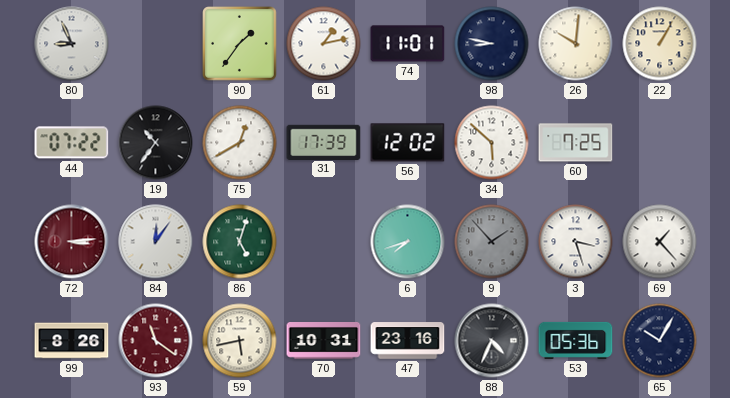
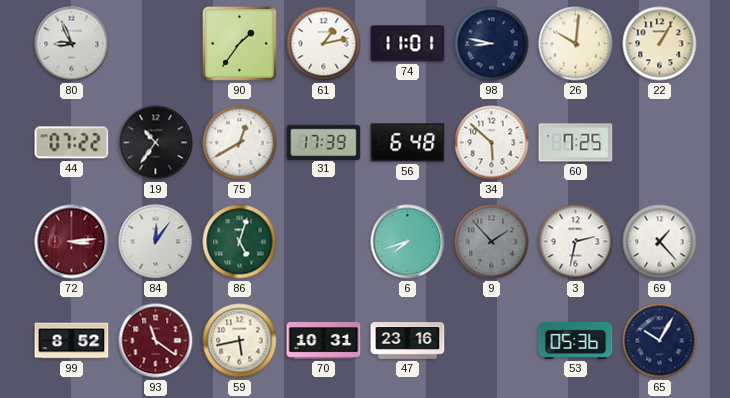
56: 12:02 -> 6:48
3: 3:27 -> 2:32
99: 8:26 -> 8:52
88: 4:34 -> none
